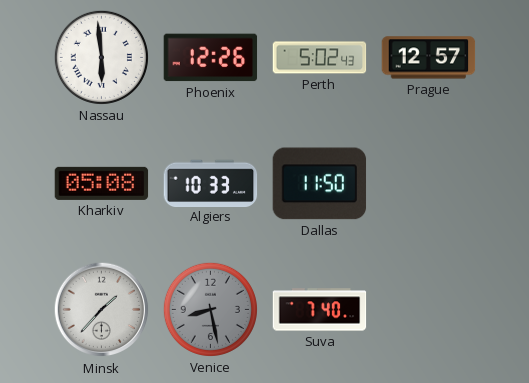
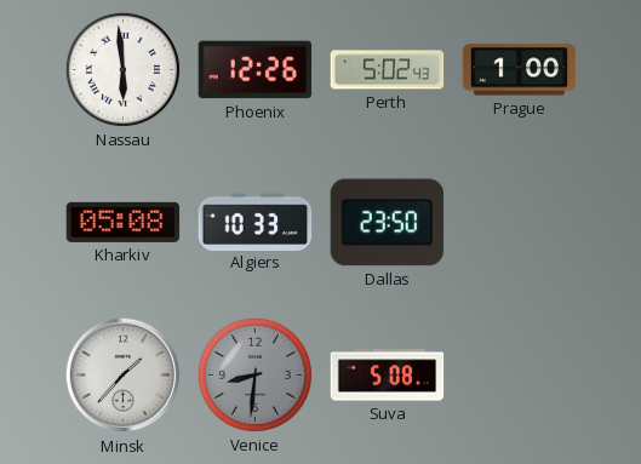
Prague: 12:57 -> 1:00
Dallas: 11:50 -> 23:50
Venice: 8:28 -> 8:31
Suva: 7:40 -> 5:08
